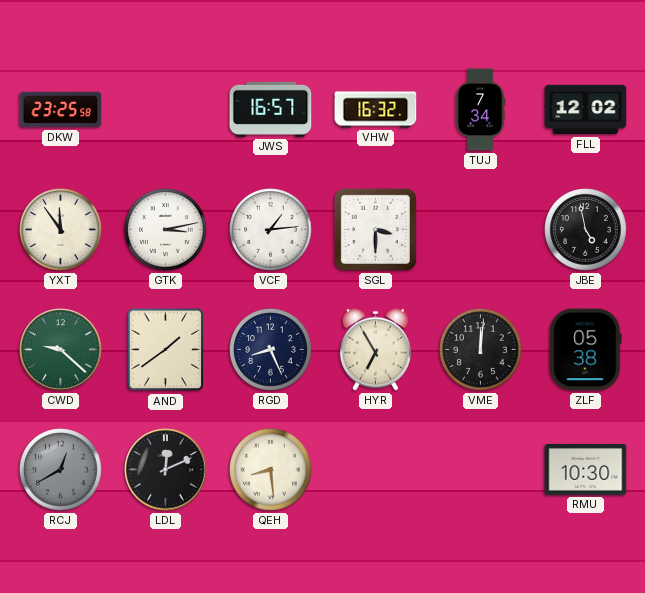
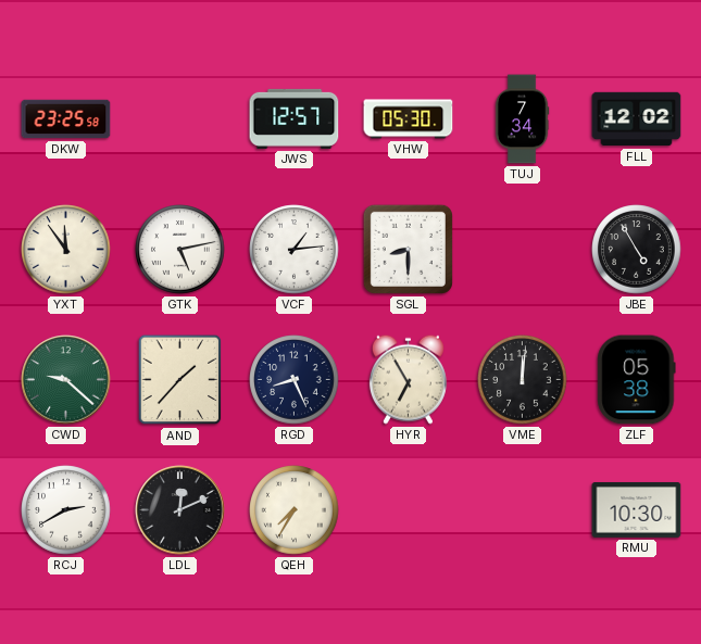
JWS: 16:57 -> 12:57
VHW: 16:32 -> 05:30
GTK: 3:13 -> 5:13
SGL: 3:30 -> 8:30
JBE: 4:58 -> 4:55
AND: 1:39 -> 1:37
RCJ: 12:40 -> 2:40
RCJ dial: grey -> white
QEH: 8:29 -> 7:35
